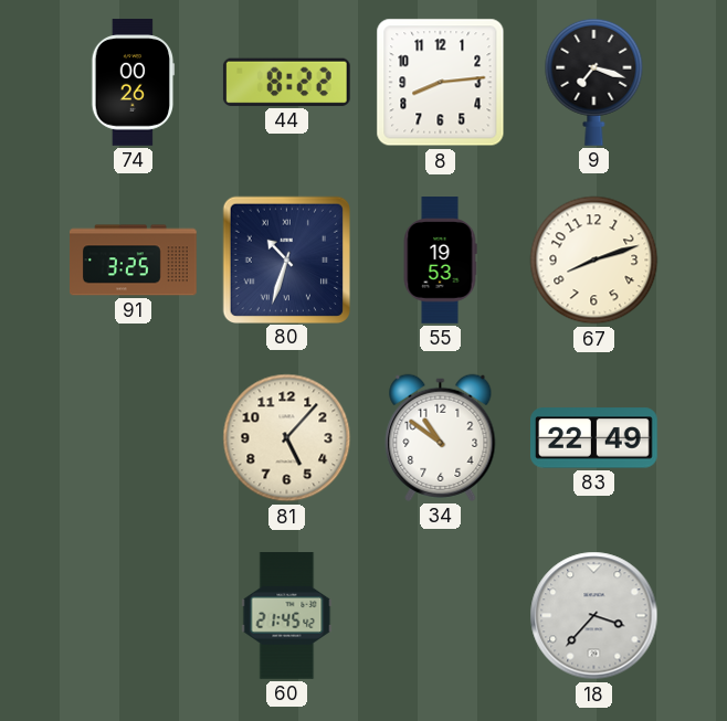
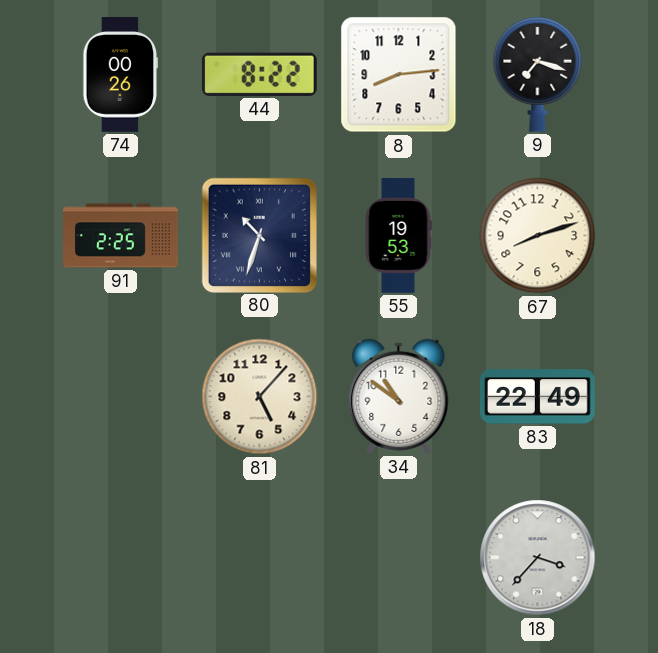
91: 3:25 -> 2:25
60: 21:45 -> none
